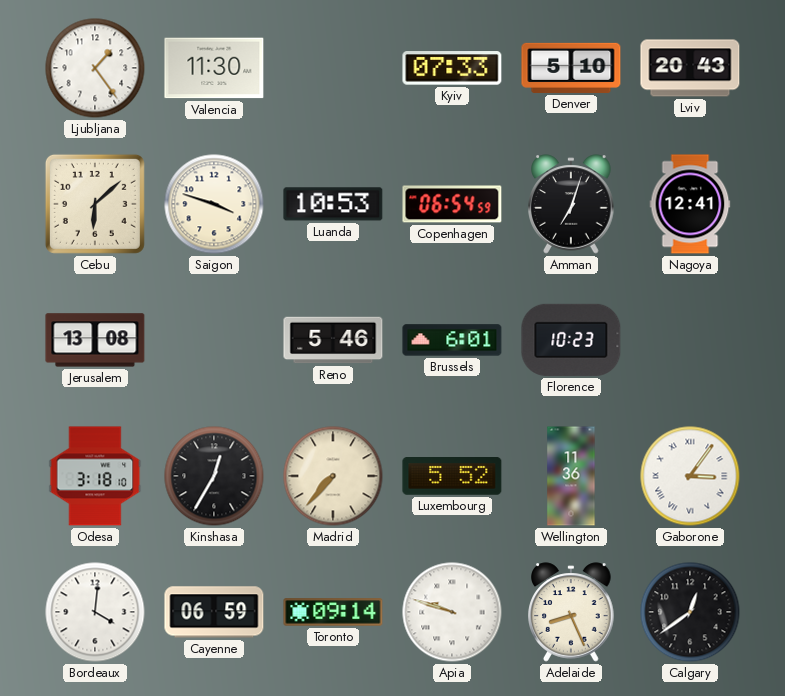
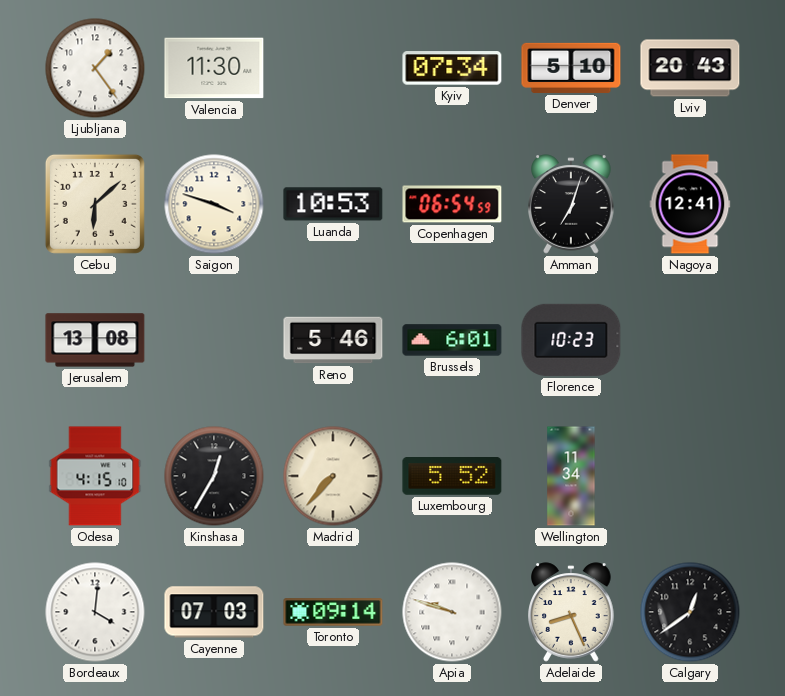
Kyiv: 07:33 -> 07:34
Odesa: 3:18 -> 4:15
Wellington: 11:36 -> 11:34
Gaborone: 3:06 -> none
Cayenne: 06:59 -> 07:03
